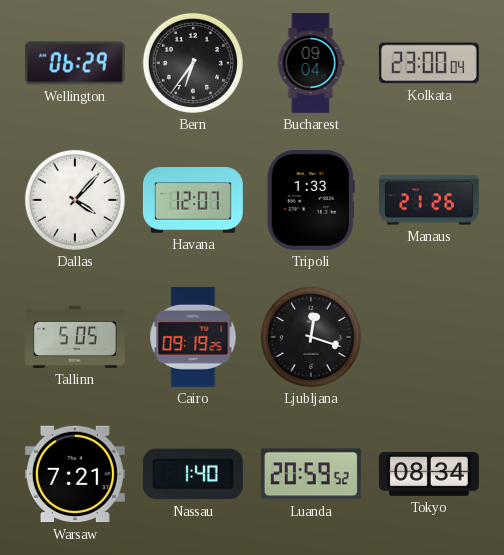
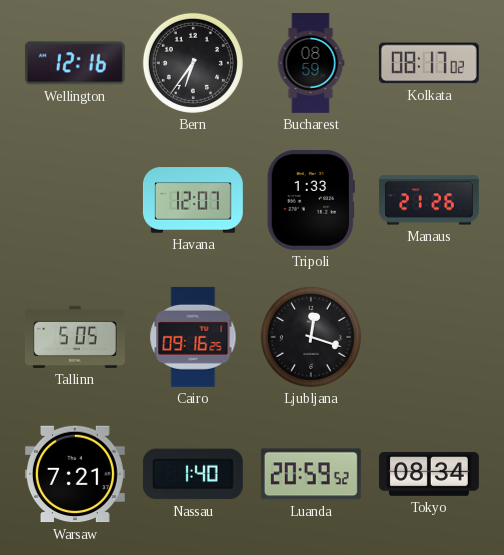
Wellington: 06:29 -> 12:16
Bucharest: 09:04 -> 08:59
Kolkata: 23:00 -> 08:17
Dallas: 4:07 -> none
Cairo: 09:19 -> 09:16
